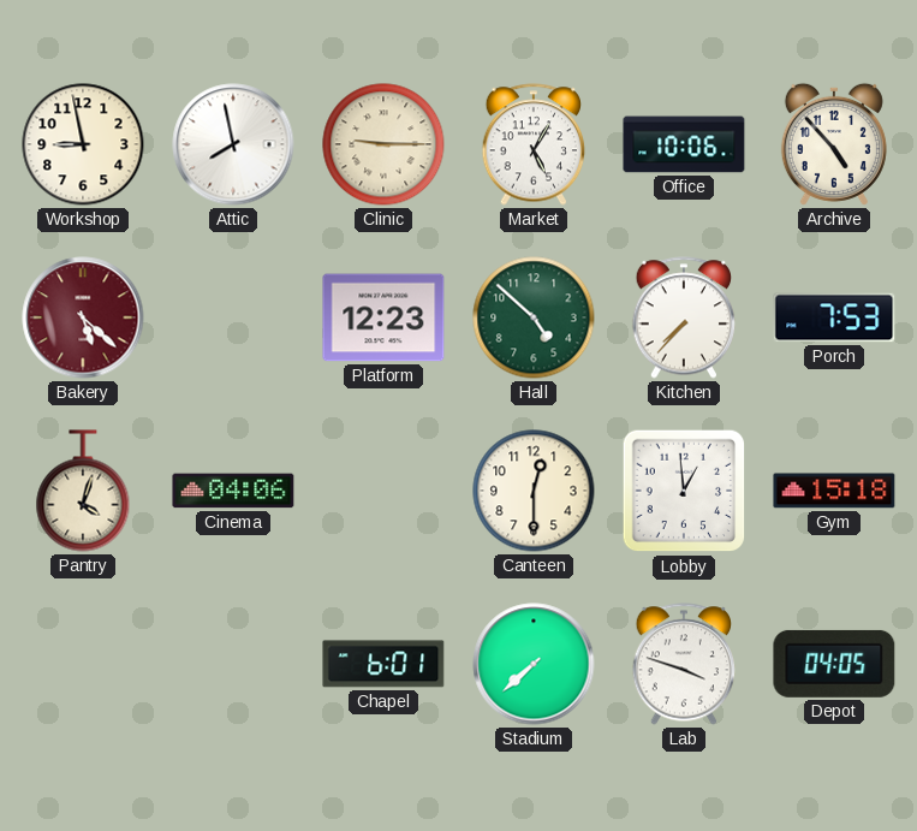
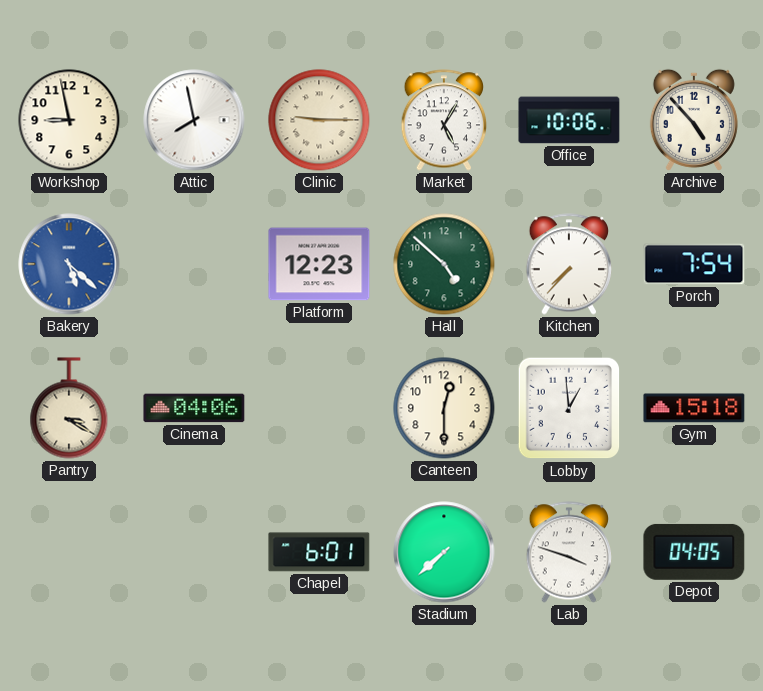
Bakery dial: burgundy -> blue
Porch: 7:53 -> 7:54
Pantry: 4:03 -> 3:20
